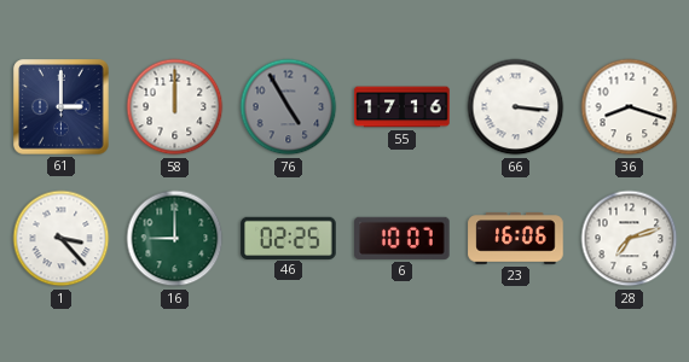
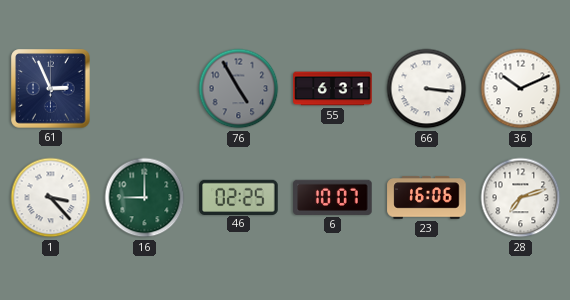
61: 3:00 -> 2:56
58: 12:00 -> none
55: 17:16 -> 6:31
36: 8:18 -> 10:11
